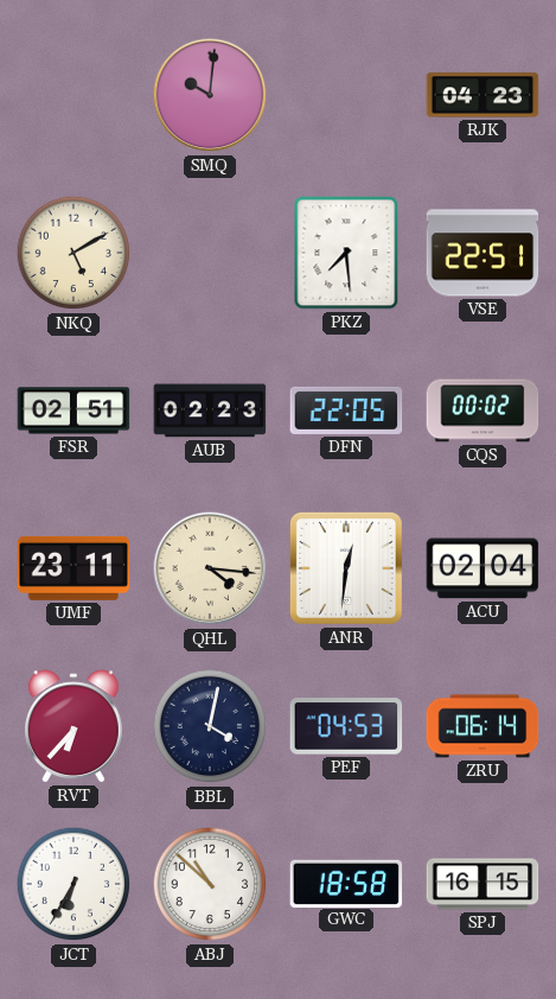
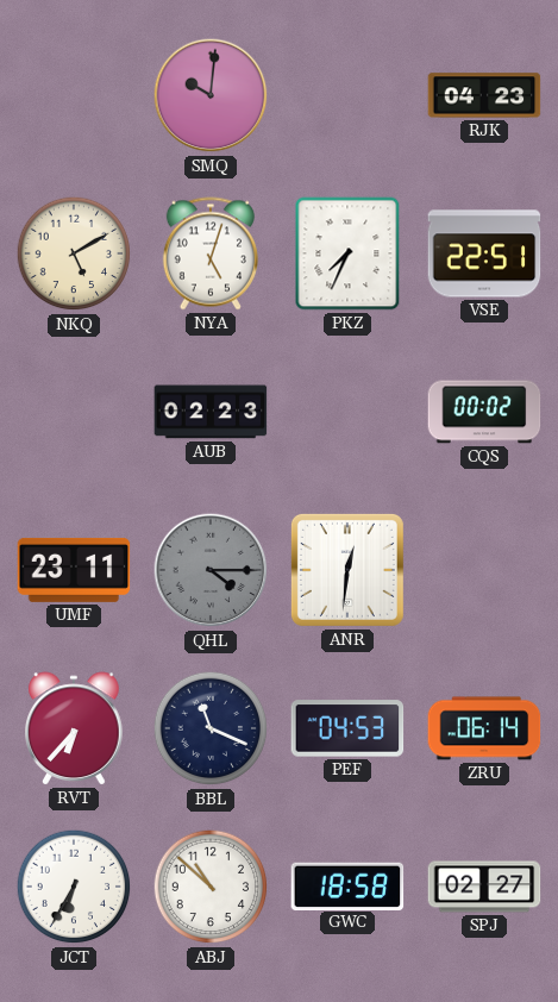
NYA: none -> 5:03
PKZ: 7:29 -> 7:34
FSR: 02:51 -> none
DFN: 22:05 -> none
QHL: 4:16 -> 4:15
QHL dial: cream -> grey
ACU: 02:04 -> none
BBL: 4:02 -> 11:19
SPJ: 16:15 -> 02:27
